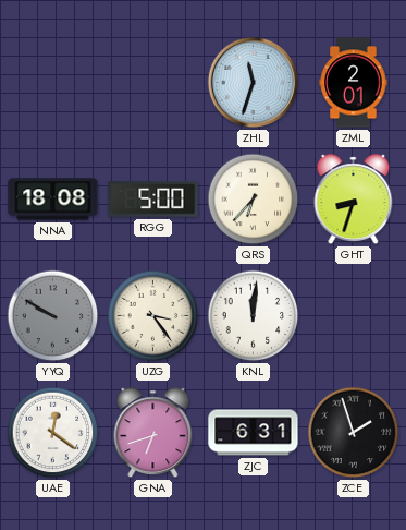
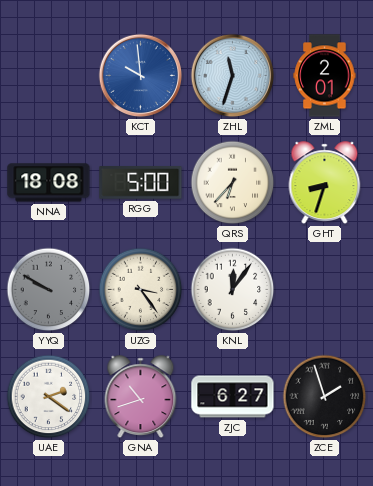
KCT: none -> 9:59
KNL: 12:01 -> 12:06
UAE: 12:21 -> 2:21
GNA: 6:42 -> 10:42
ZJC: 6:31 -> 6:27
